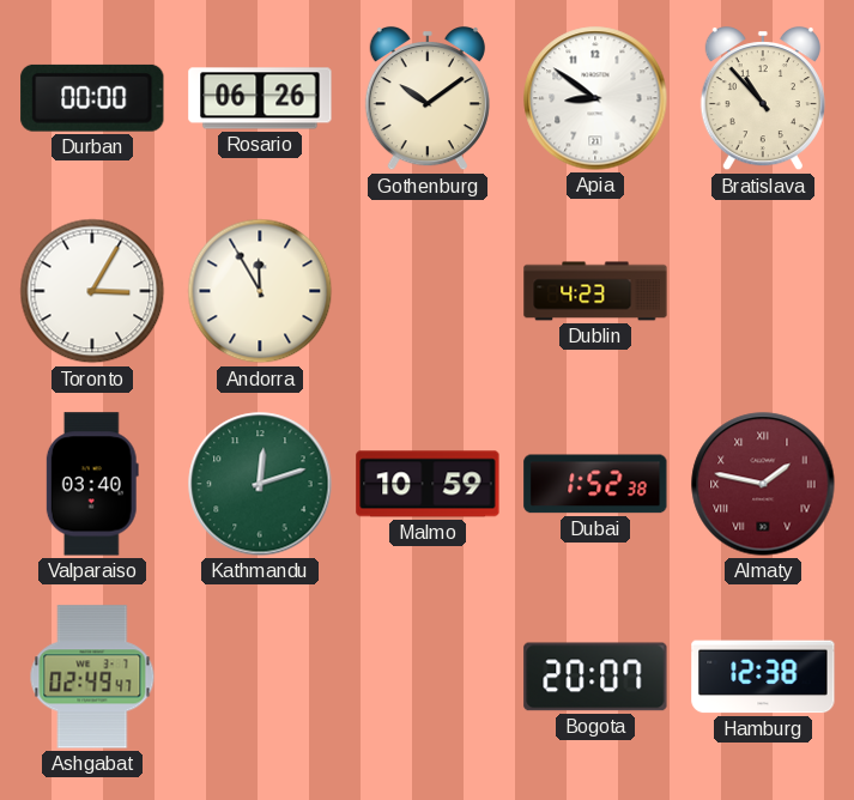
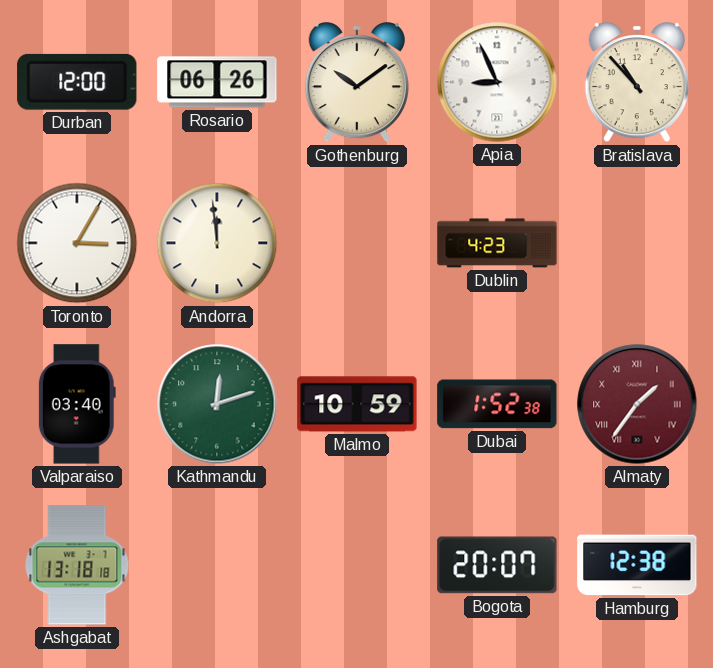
Durban: 00:00 -> 12:00
Apia: 8:51 -> 8:56
Andorra: 11:55 -> 11:59
Almaty: 1:47 -> 1:36
Ashgabat: 02:49 -> 13:18
